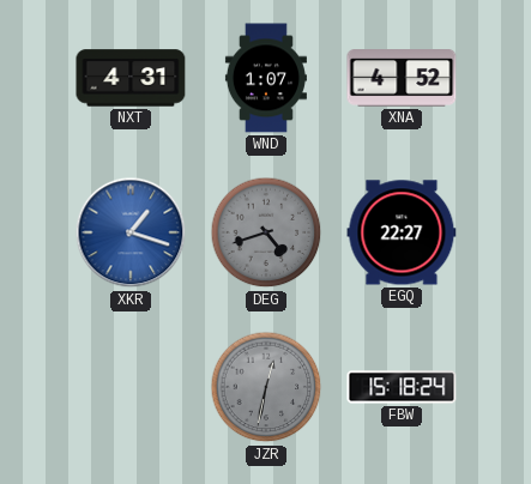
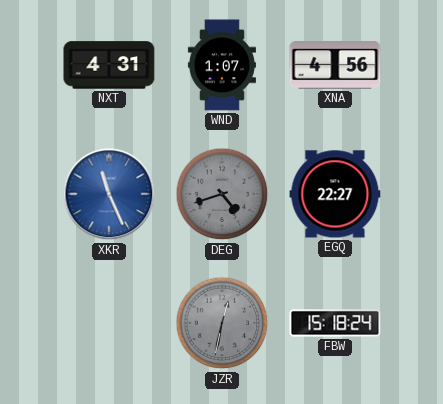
XNA: 4:52 -> 4:56
XKR: 1:18 -> 11:26
